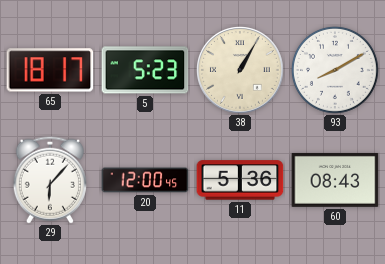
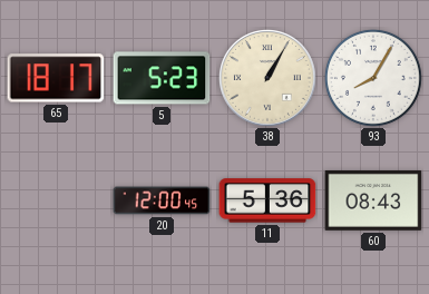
93: 8:10 -> 8:05
29: 6:07 -> none
